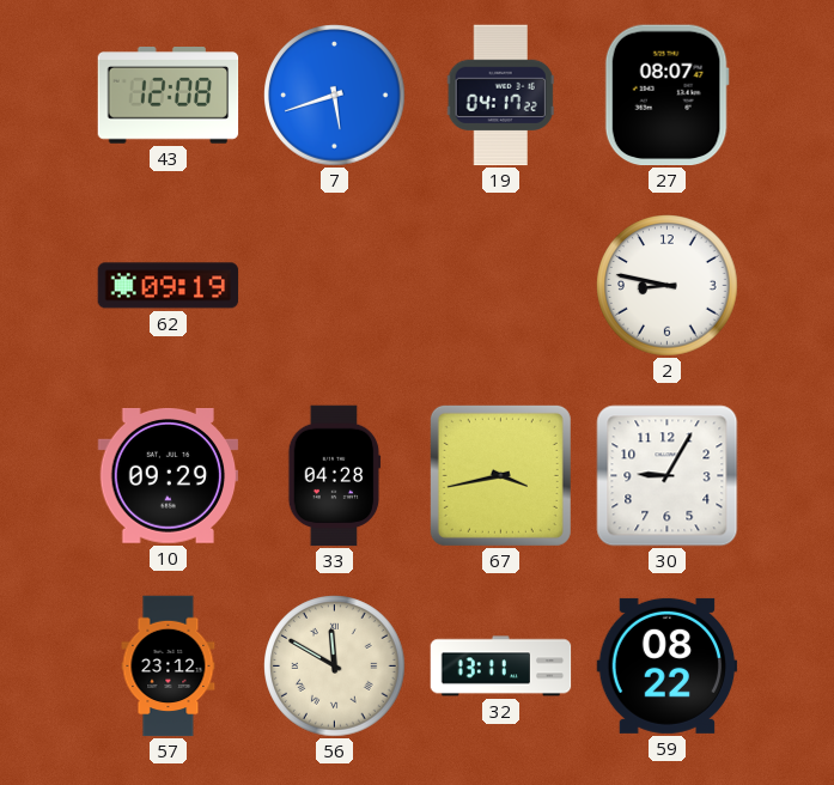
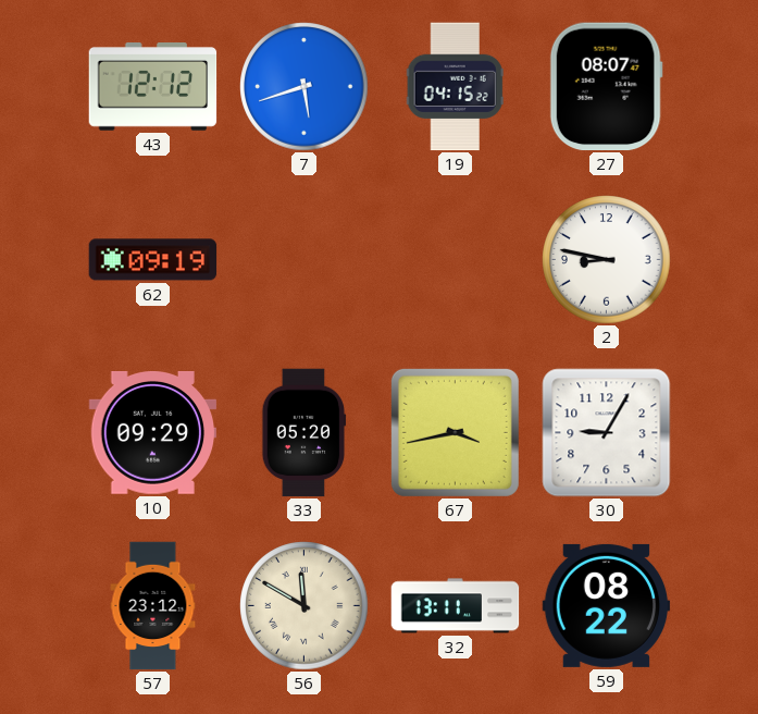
43: 12:08 -> 12:12
19: 04:17 -> 04:15
33: 04:28 -> 05:20
